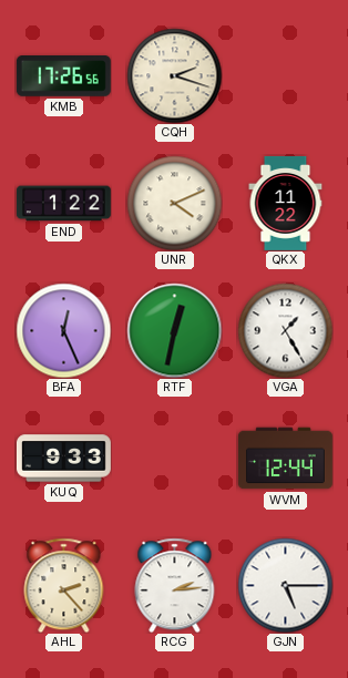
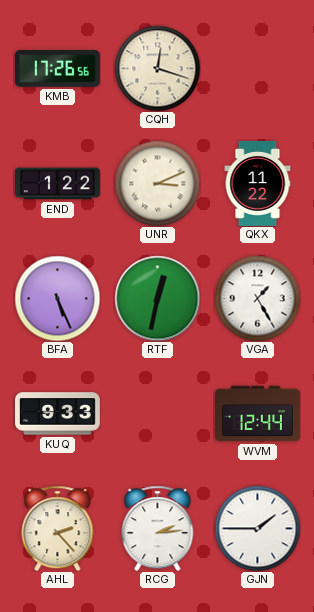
CQH: 2:18 -> 12:18
UNR: 4:11 -> 3:11
BFA: 12:26 -> 5:26
GJN: 5:15 -> 1:45
